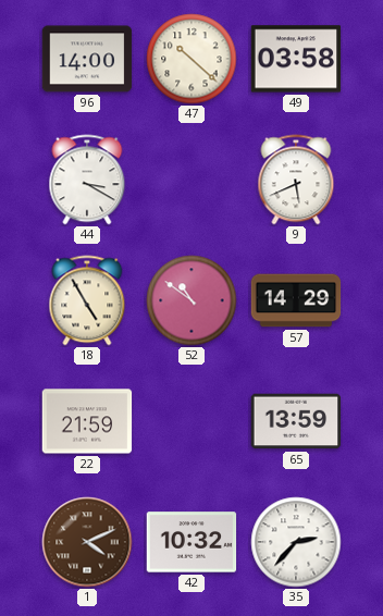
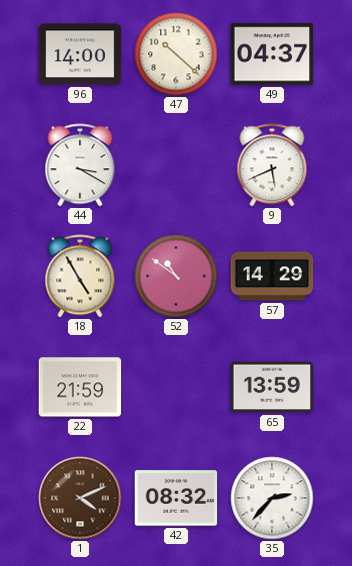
49: 03:58 -> 04:37
42: 10:32 -> 08:32
